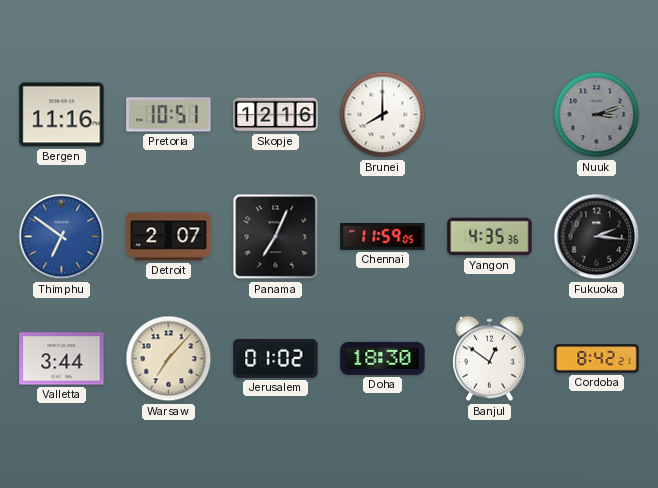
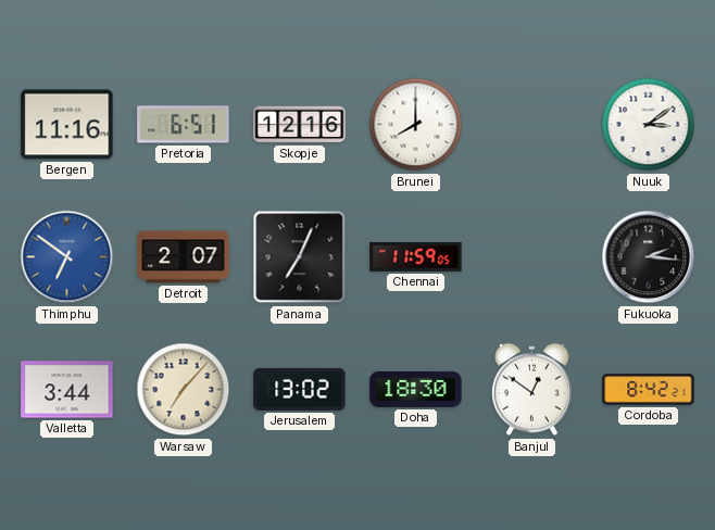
Pretoria: 10:51 -> 6:51
Nuuk: 3:12 -> 3:09
Nuuk dial: grey -> white
Yangon: 4:35 -> none
Jerusalem: 01:02 -> 13:02
